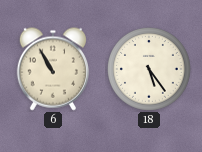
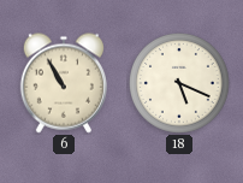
18: 5:24 -> 5:19
